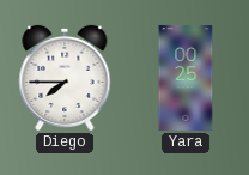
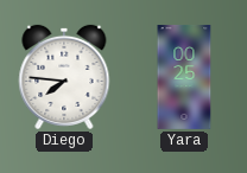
Diego: 7:45 -> 7:46
